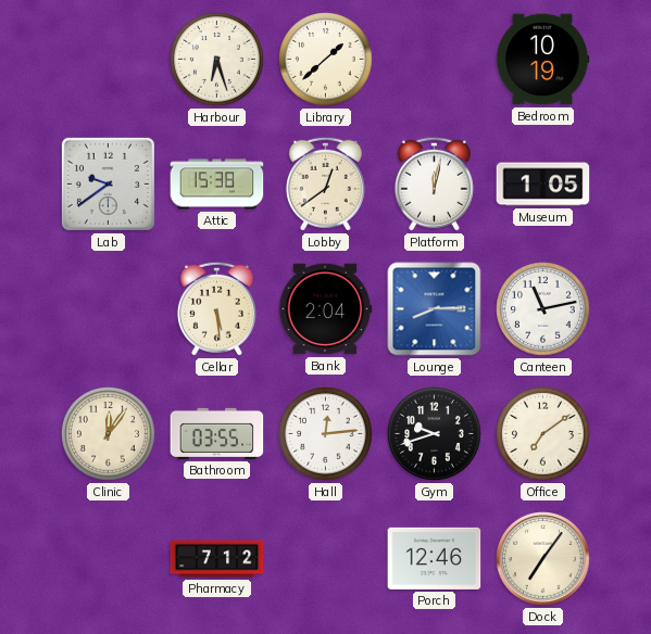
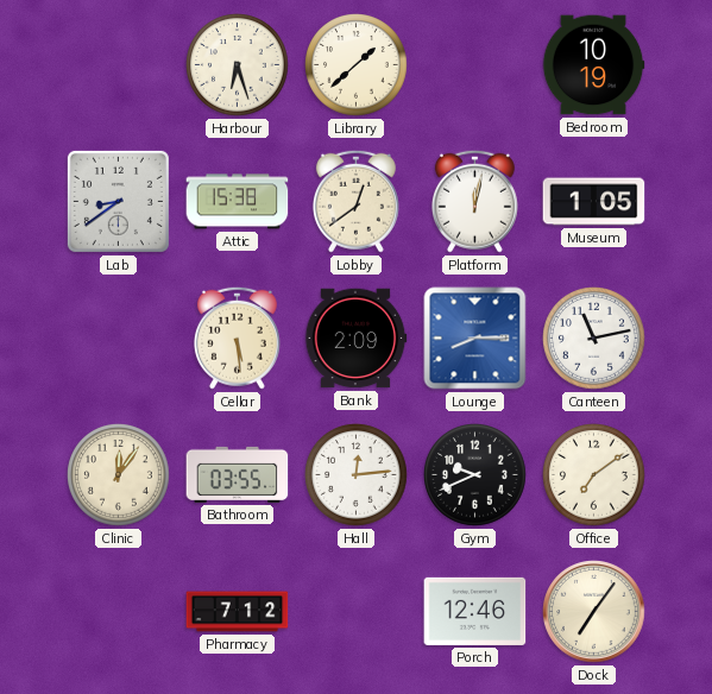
Lab: 9:39 -> 8:39
Bank: 2:04 -> 2:09
Gym: 9:42 -> 9:41
